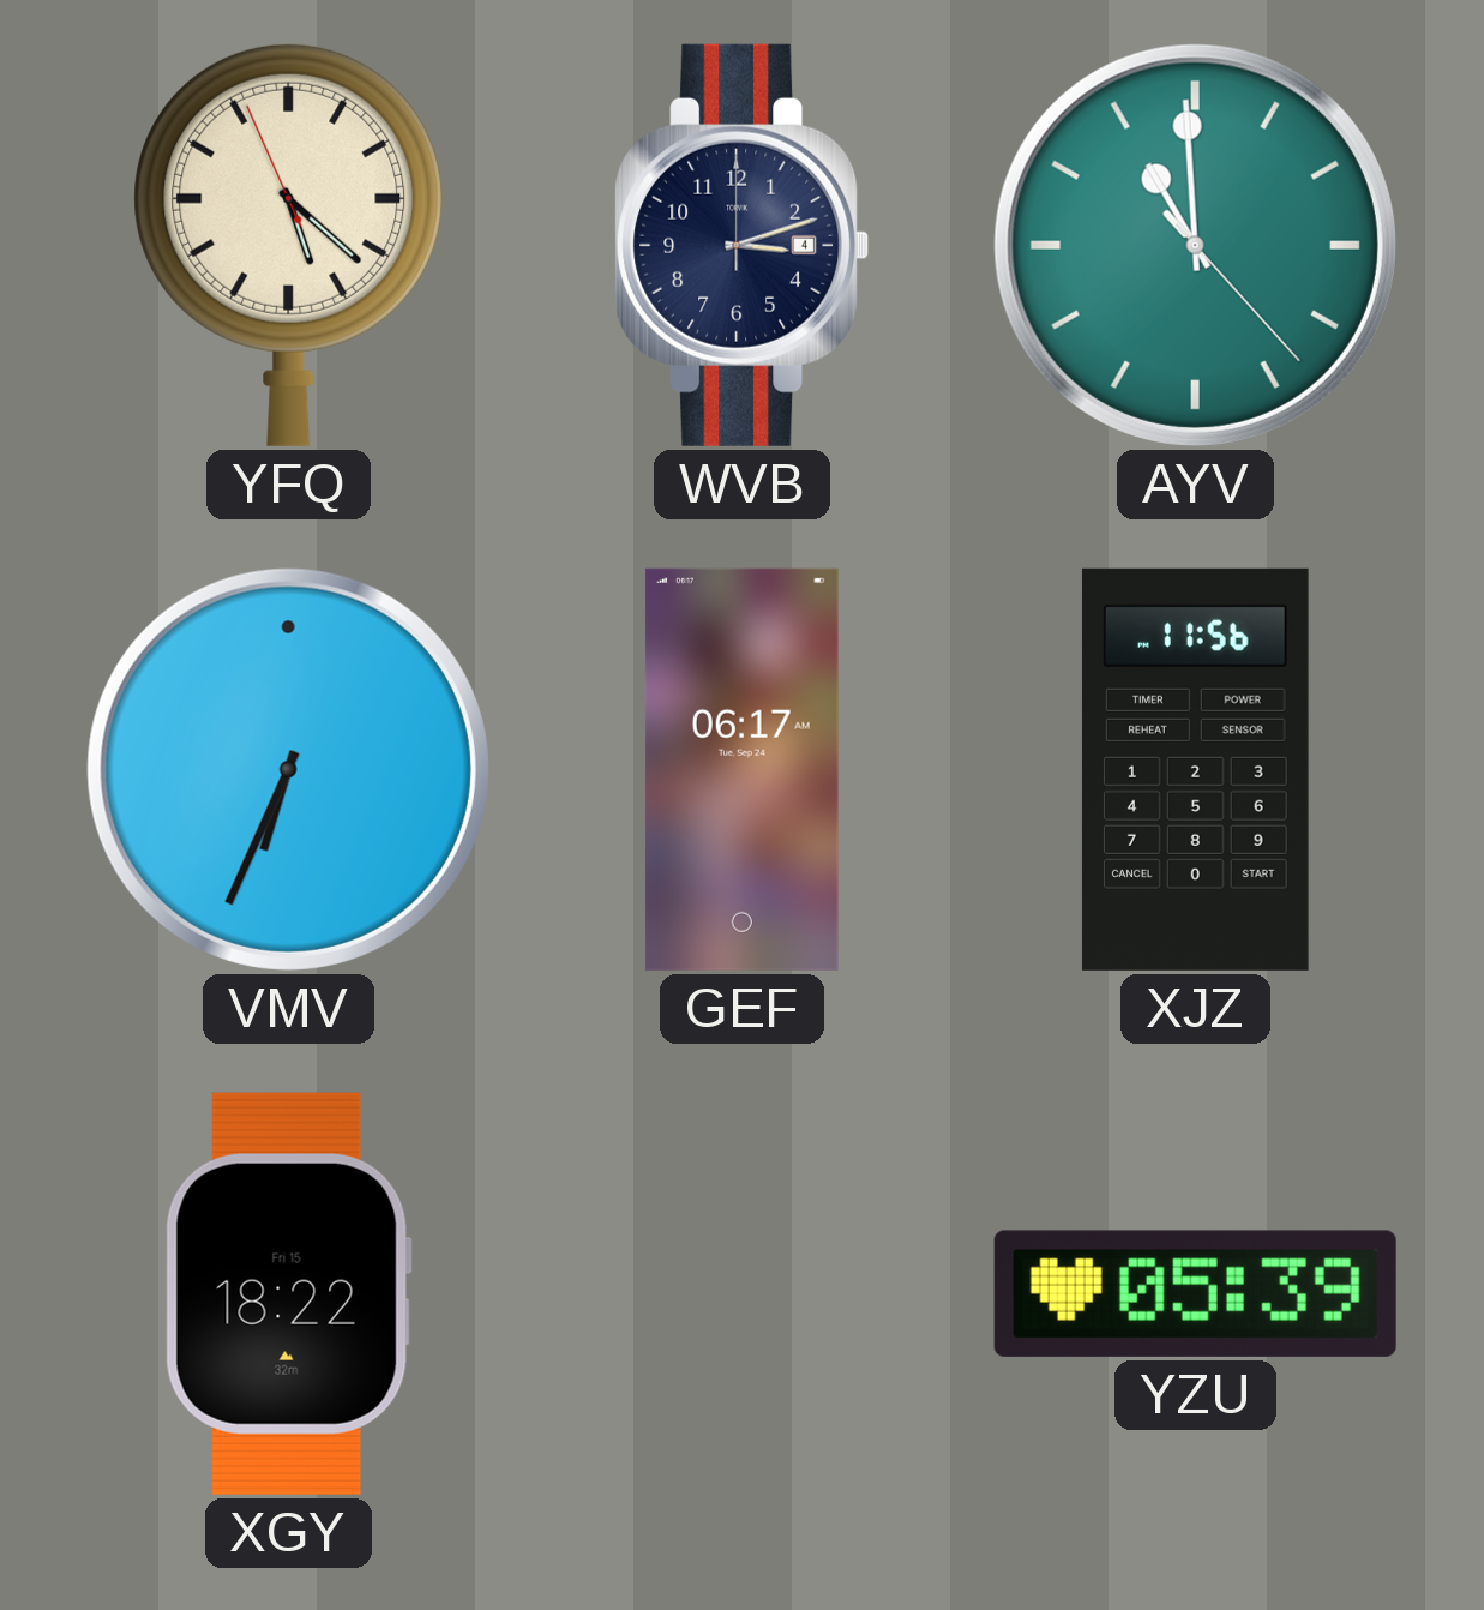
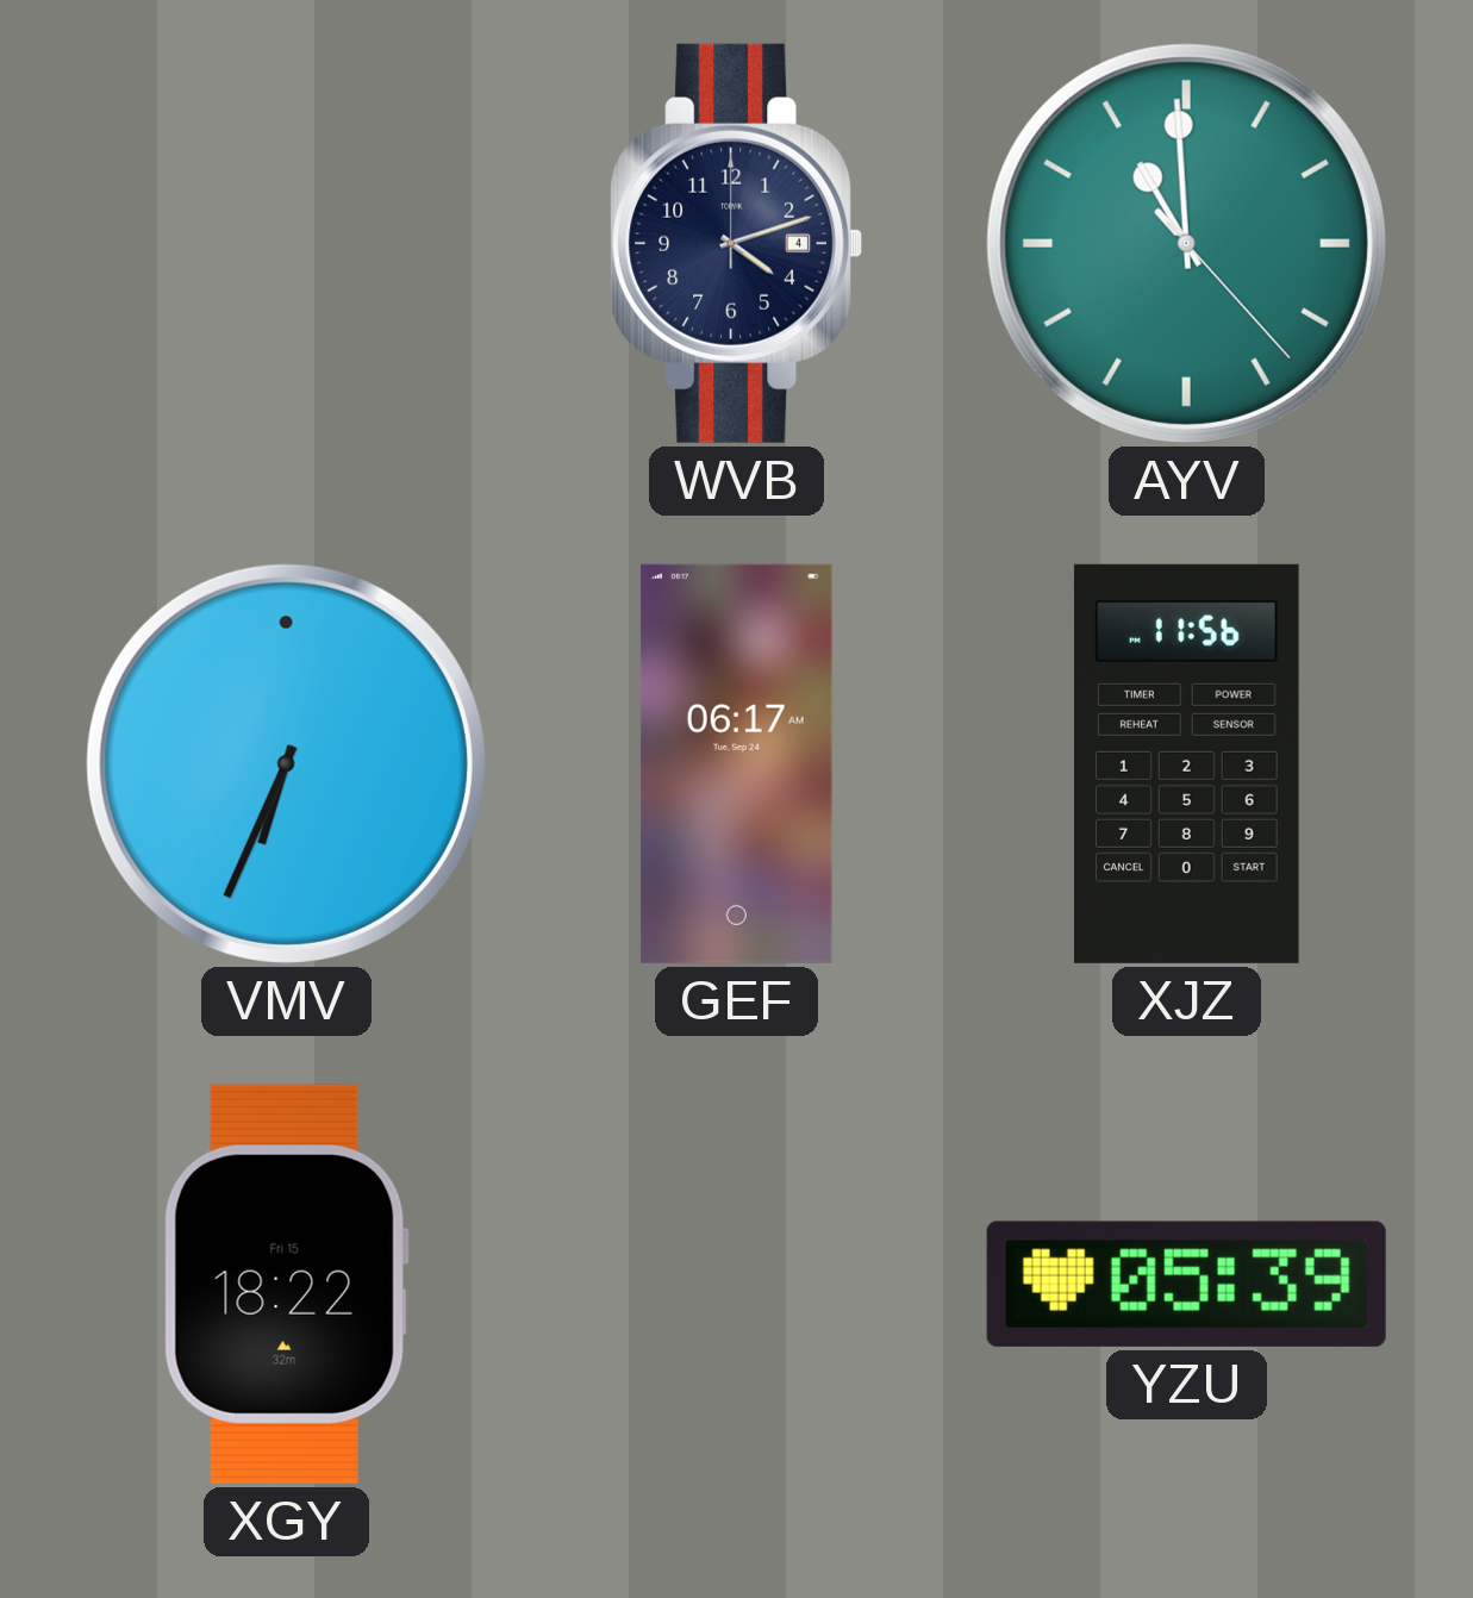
YFQ: 5:21 -> none
WVB: 3:12 -> 4:12
